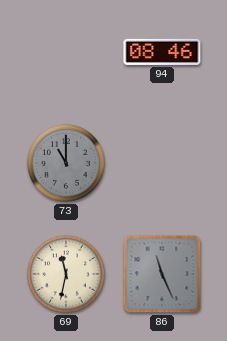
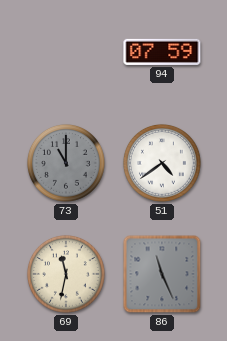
94: 08:46 -> 07:59
51: none -> 4:39
